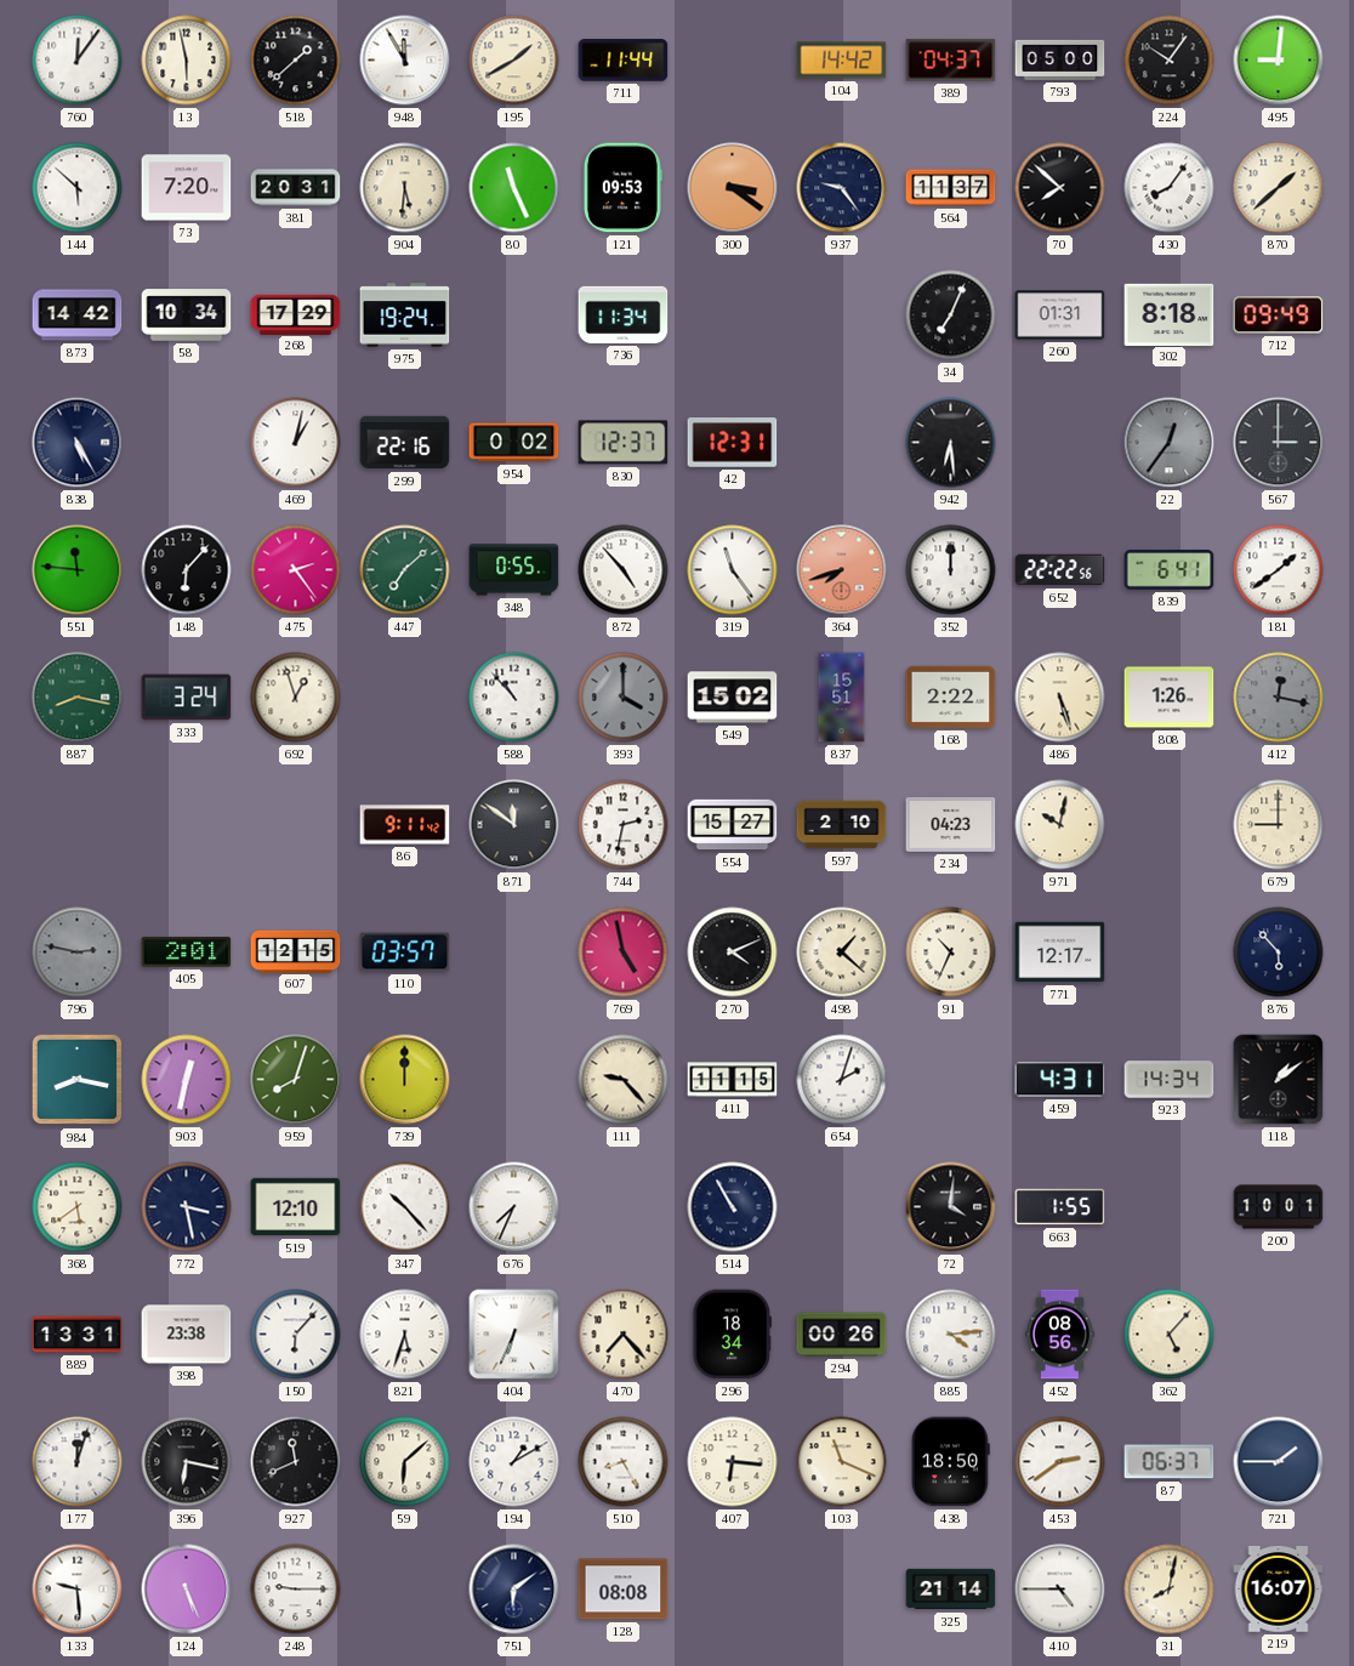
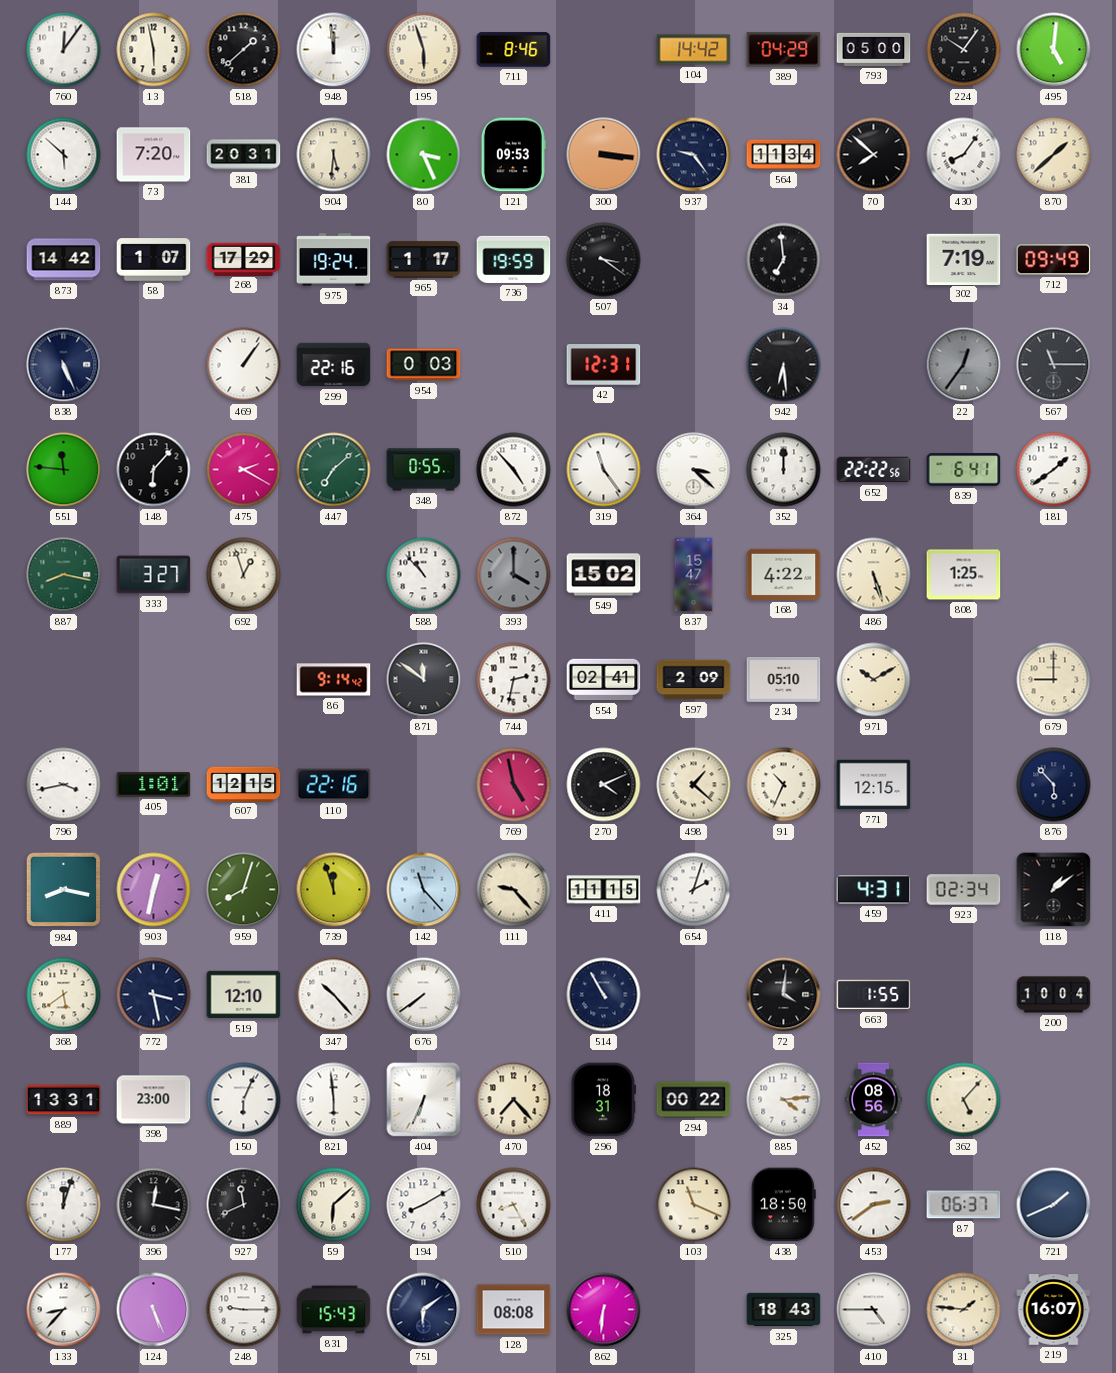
948: 11:55 -> 11:59
195: 1:40 -> 5:57
711: 11:44 -> 8:46
389: 04:37 -> 04:29
495: 9:01 -> 5:01
80: 11:26 -> 3:26
300: 3:21 -> 3:16
564: 11:37 -> 11:34
58: 10:34 -> 1:07
965: none -> 1:17
736: 11:34 -> 19:59
507: none -> 3:21
34: 7:04 -> 6:59
260: 01:31 -> none
302: 8:18 -> 7:19
838: 5:25 -> 5:26
469: 1:02 -> 1:06
954: 0:02 -> 0:03
830: 12:37 -> none
567: 3:00 -> 11:15
475: 2:24 -> 2:20
364: 7:42 -> 3:22
364 dial: salmon -> white
333: 3:24 -> 3:27
837: 15:51 -> 15:47
168: 2:22 -> 4:22
808: 1:26 -> 1:25
412: 12:17 -> none
86: 9:11 -> 9:14
554: 15:27 -> 02:41
597: 2:10 -> 2:09
234: 04:23 -> 05:10
971: 10:02 -> 10:10
796: 2:47 -> 3:43
796 dial: grey -> white
405: 2:01 -> 1:01
110: 03:57 -> 22:16
771: 12:17 -> 12:15
739: 12:00 -> 11:57
142: none -> 11:23
923: 14:34 -> 02:34
676: 7:34 -> 7:39
200: 10:01 -> 10:04
398: 23:38 -> 23:00
150: 6:07 -> 6:04
821: 5:33 -> 5:59
296: 18:34 -> 18:31
294: 00:26 -> 00:22
396: 6:17 -> 12:17
194: 1:10 -> 8:10
407: 6:16 -> none
721: 1:45 -> 1:41
133: 9:29 -> 8:37
831: none -> 15:43
862: none -> 6:31
325: 21:14 -> 18:43
31: 8:02 -> 1:46
